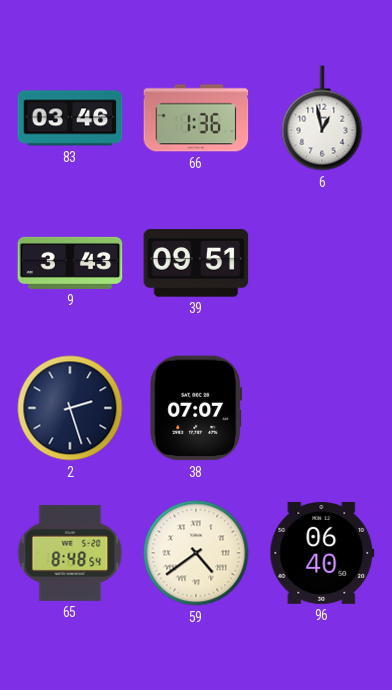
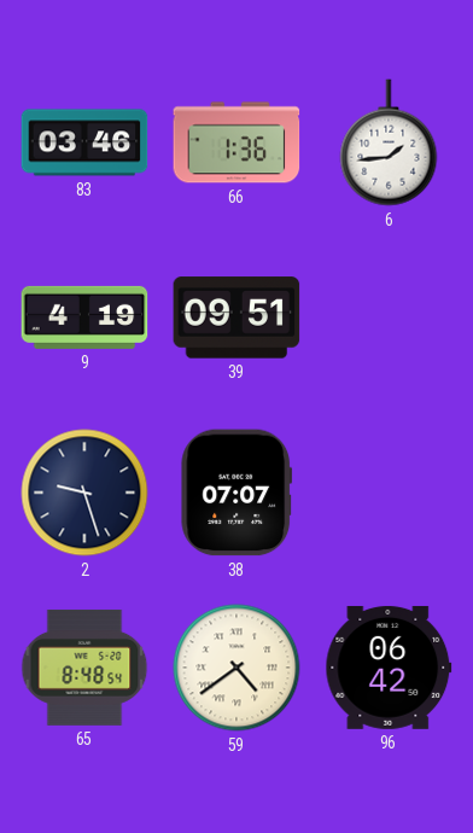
6: 12:58 -> 1:44
9: 3:43 -> 4:19
2: 2:27 -> 9:27
96: 06:40 -> 06:42
